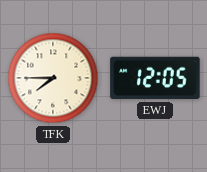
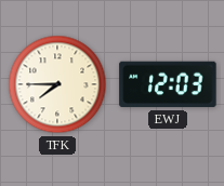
EWJ: 12:05 -> 12:03
